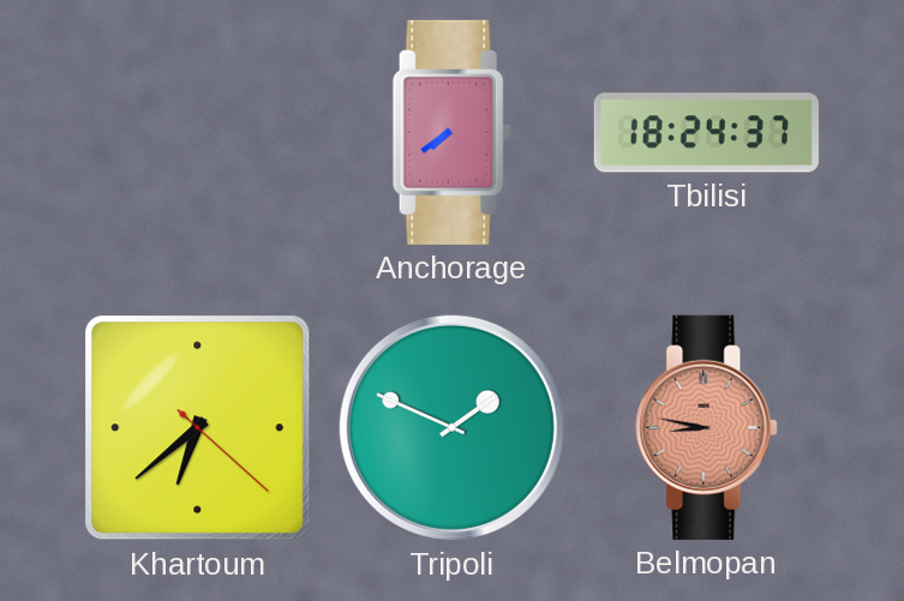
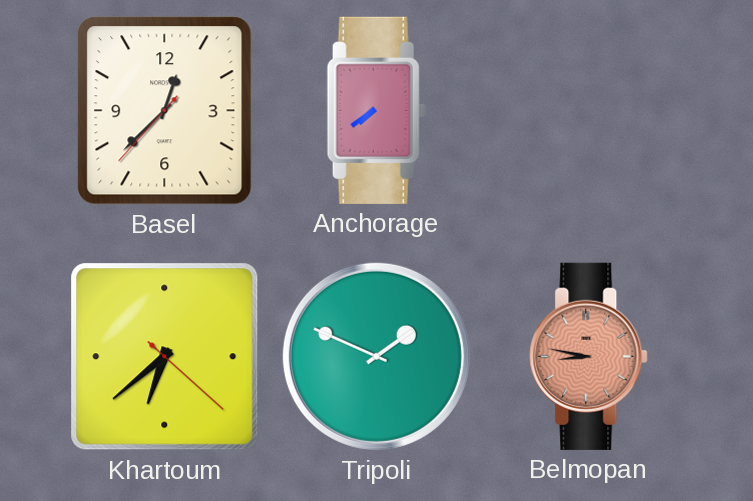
Basel: none -> 12:37
Tbilisi: 18:24 -> none
